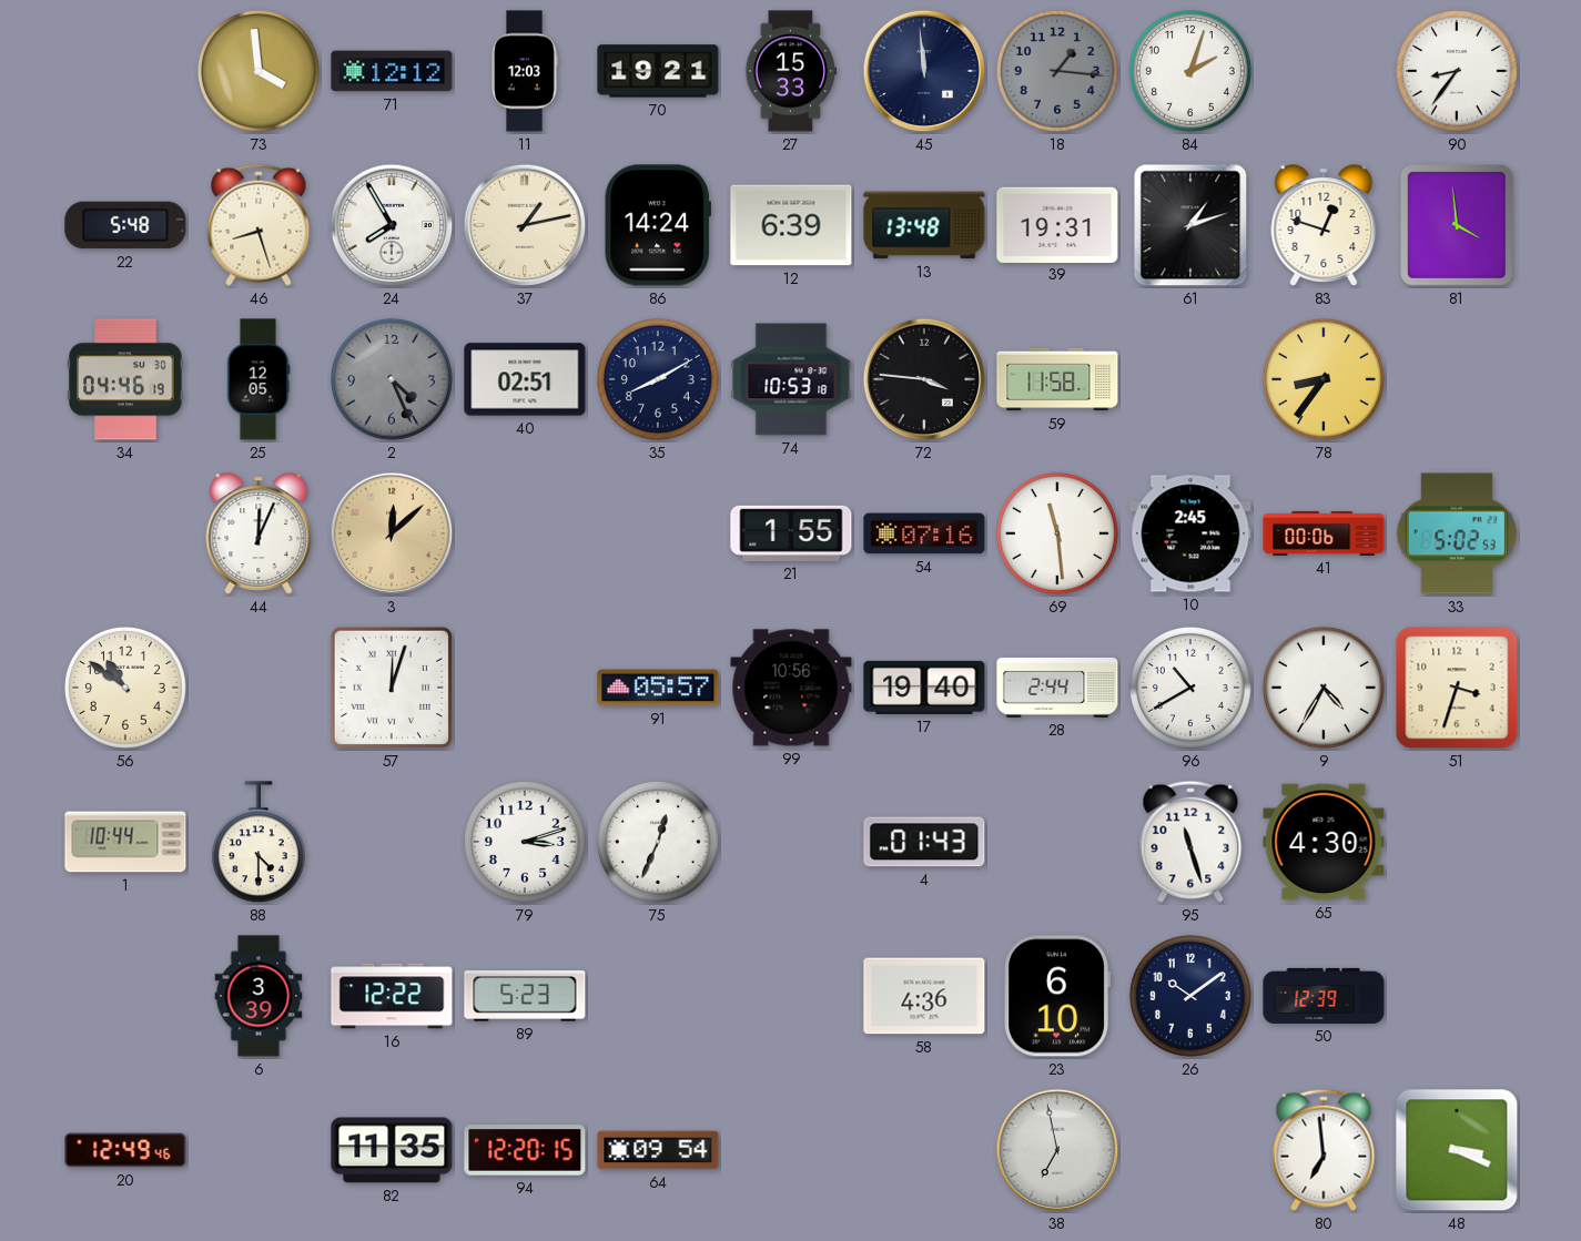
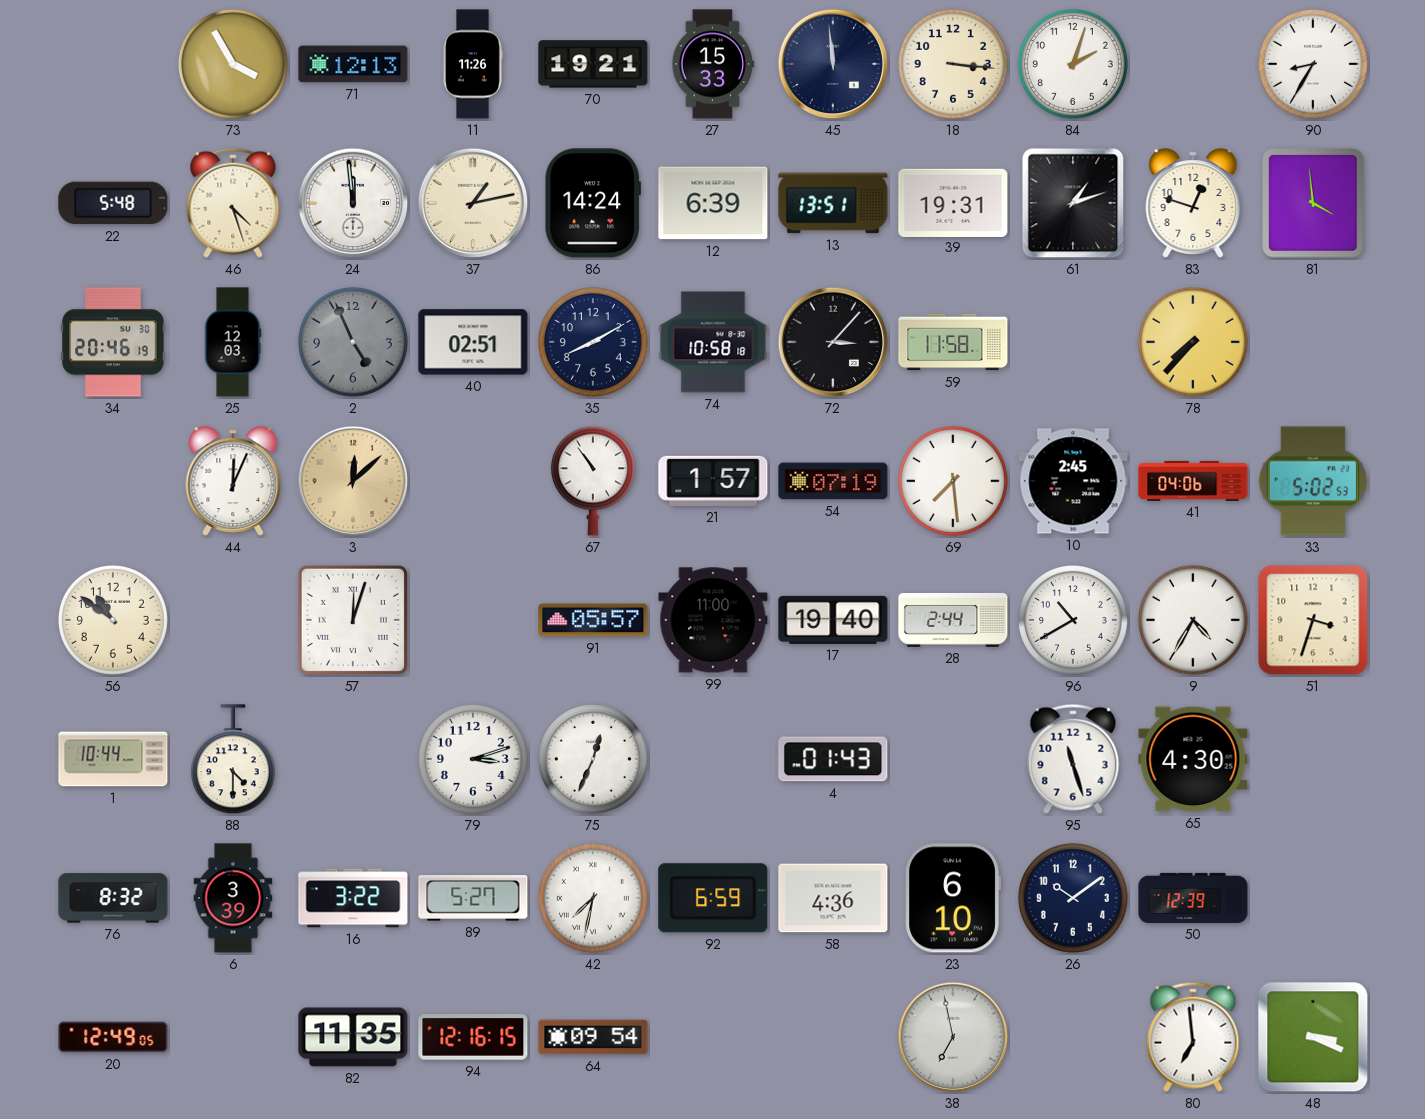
73: 3:59 -> 3:55
71: 12:12 -> 12:13
11: 12:03 -> 11:26
18: 1:16 -> 3:16
18 dial: grey -> cream
90: 8:36 -> 8:35
46: 8:27 -> 4:27
24: 7:55 -> 11:59
13: 13:48 -> 13:51
34: 04:46 -> 20:46
25: 12:05 -> 12:03
2: 4:26 -> 4:56
74: 10:53 -> 10:58
72: 3:46 -> 3:07
78: 8:36 -> 7:37
67: none -> 10:54
21: 1:55 -> 1:57
54: 07:16 -> 07:19
69: 11:29 -> 7:29
41: 00:06 -> 04:06
99: 10:56 -> 11:00
76: none -> 8:32
16: 12:22 -> 3:22
89: 5:23 -> 5:27
42: none -> 7:32
92: none -> 6:59
20: 12:49:46 -> 12:49:05
94: 12:20 -> 12:16
